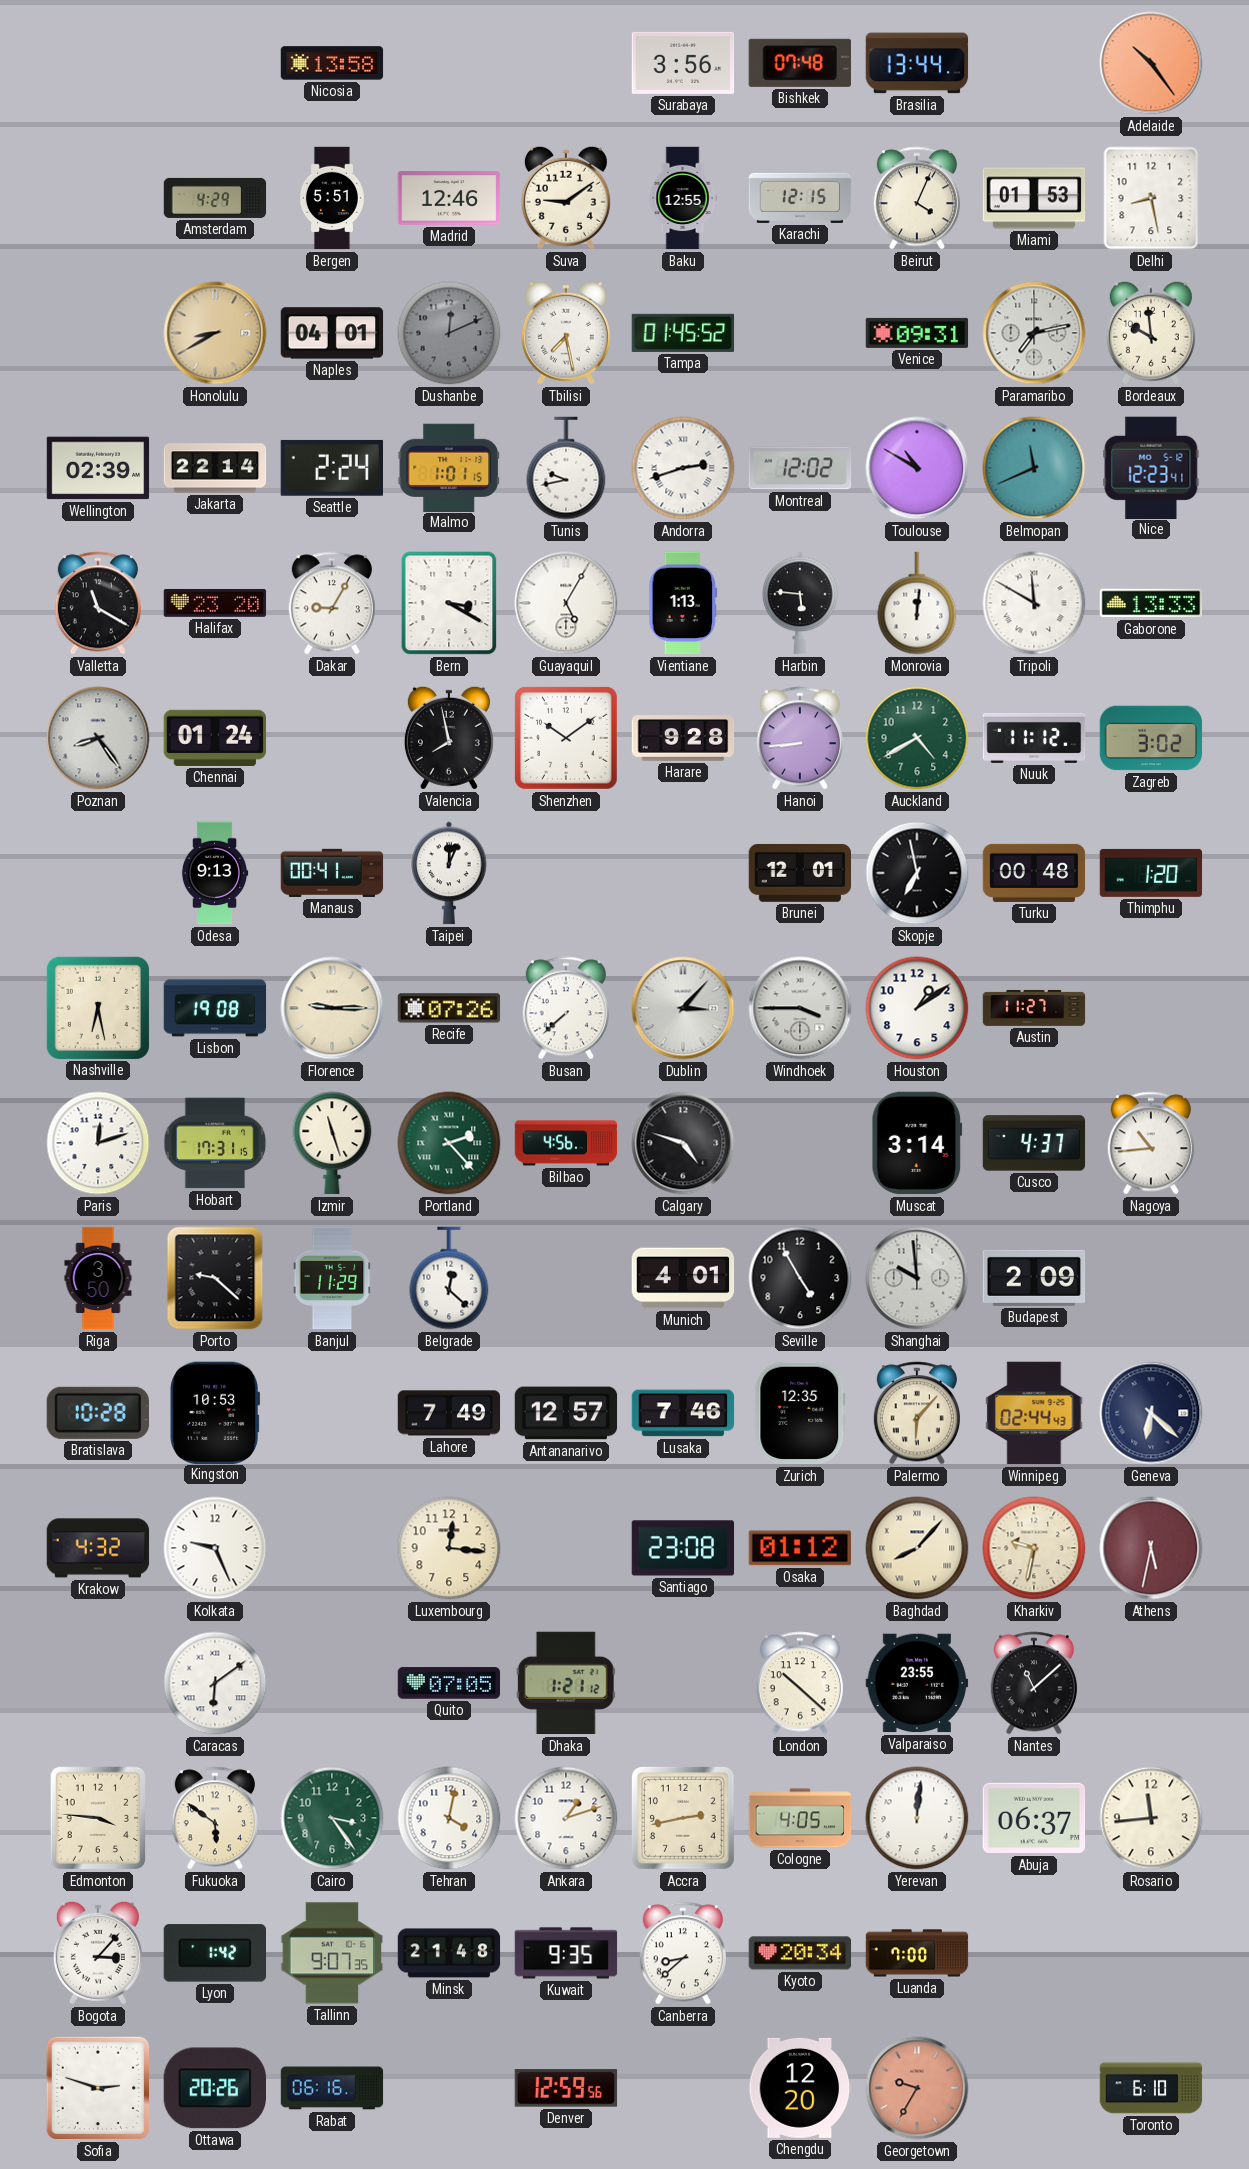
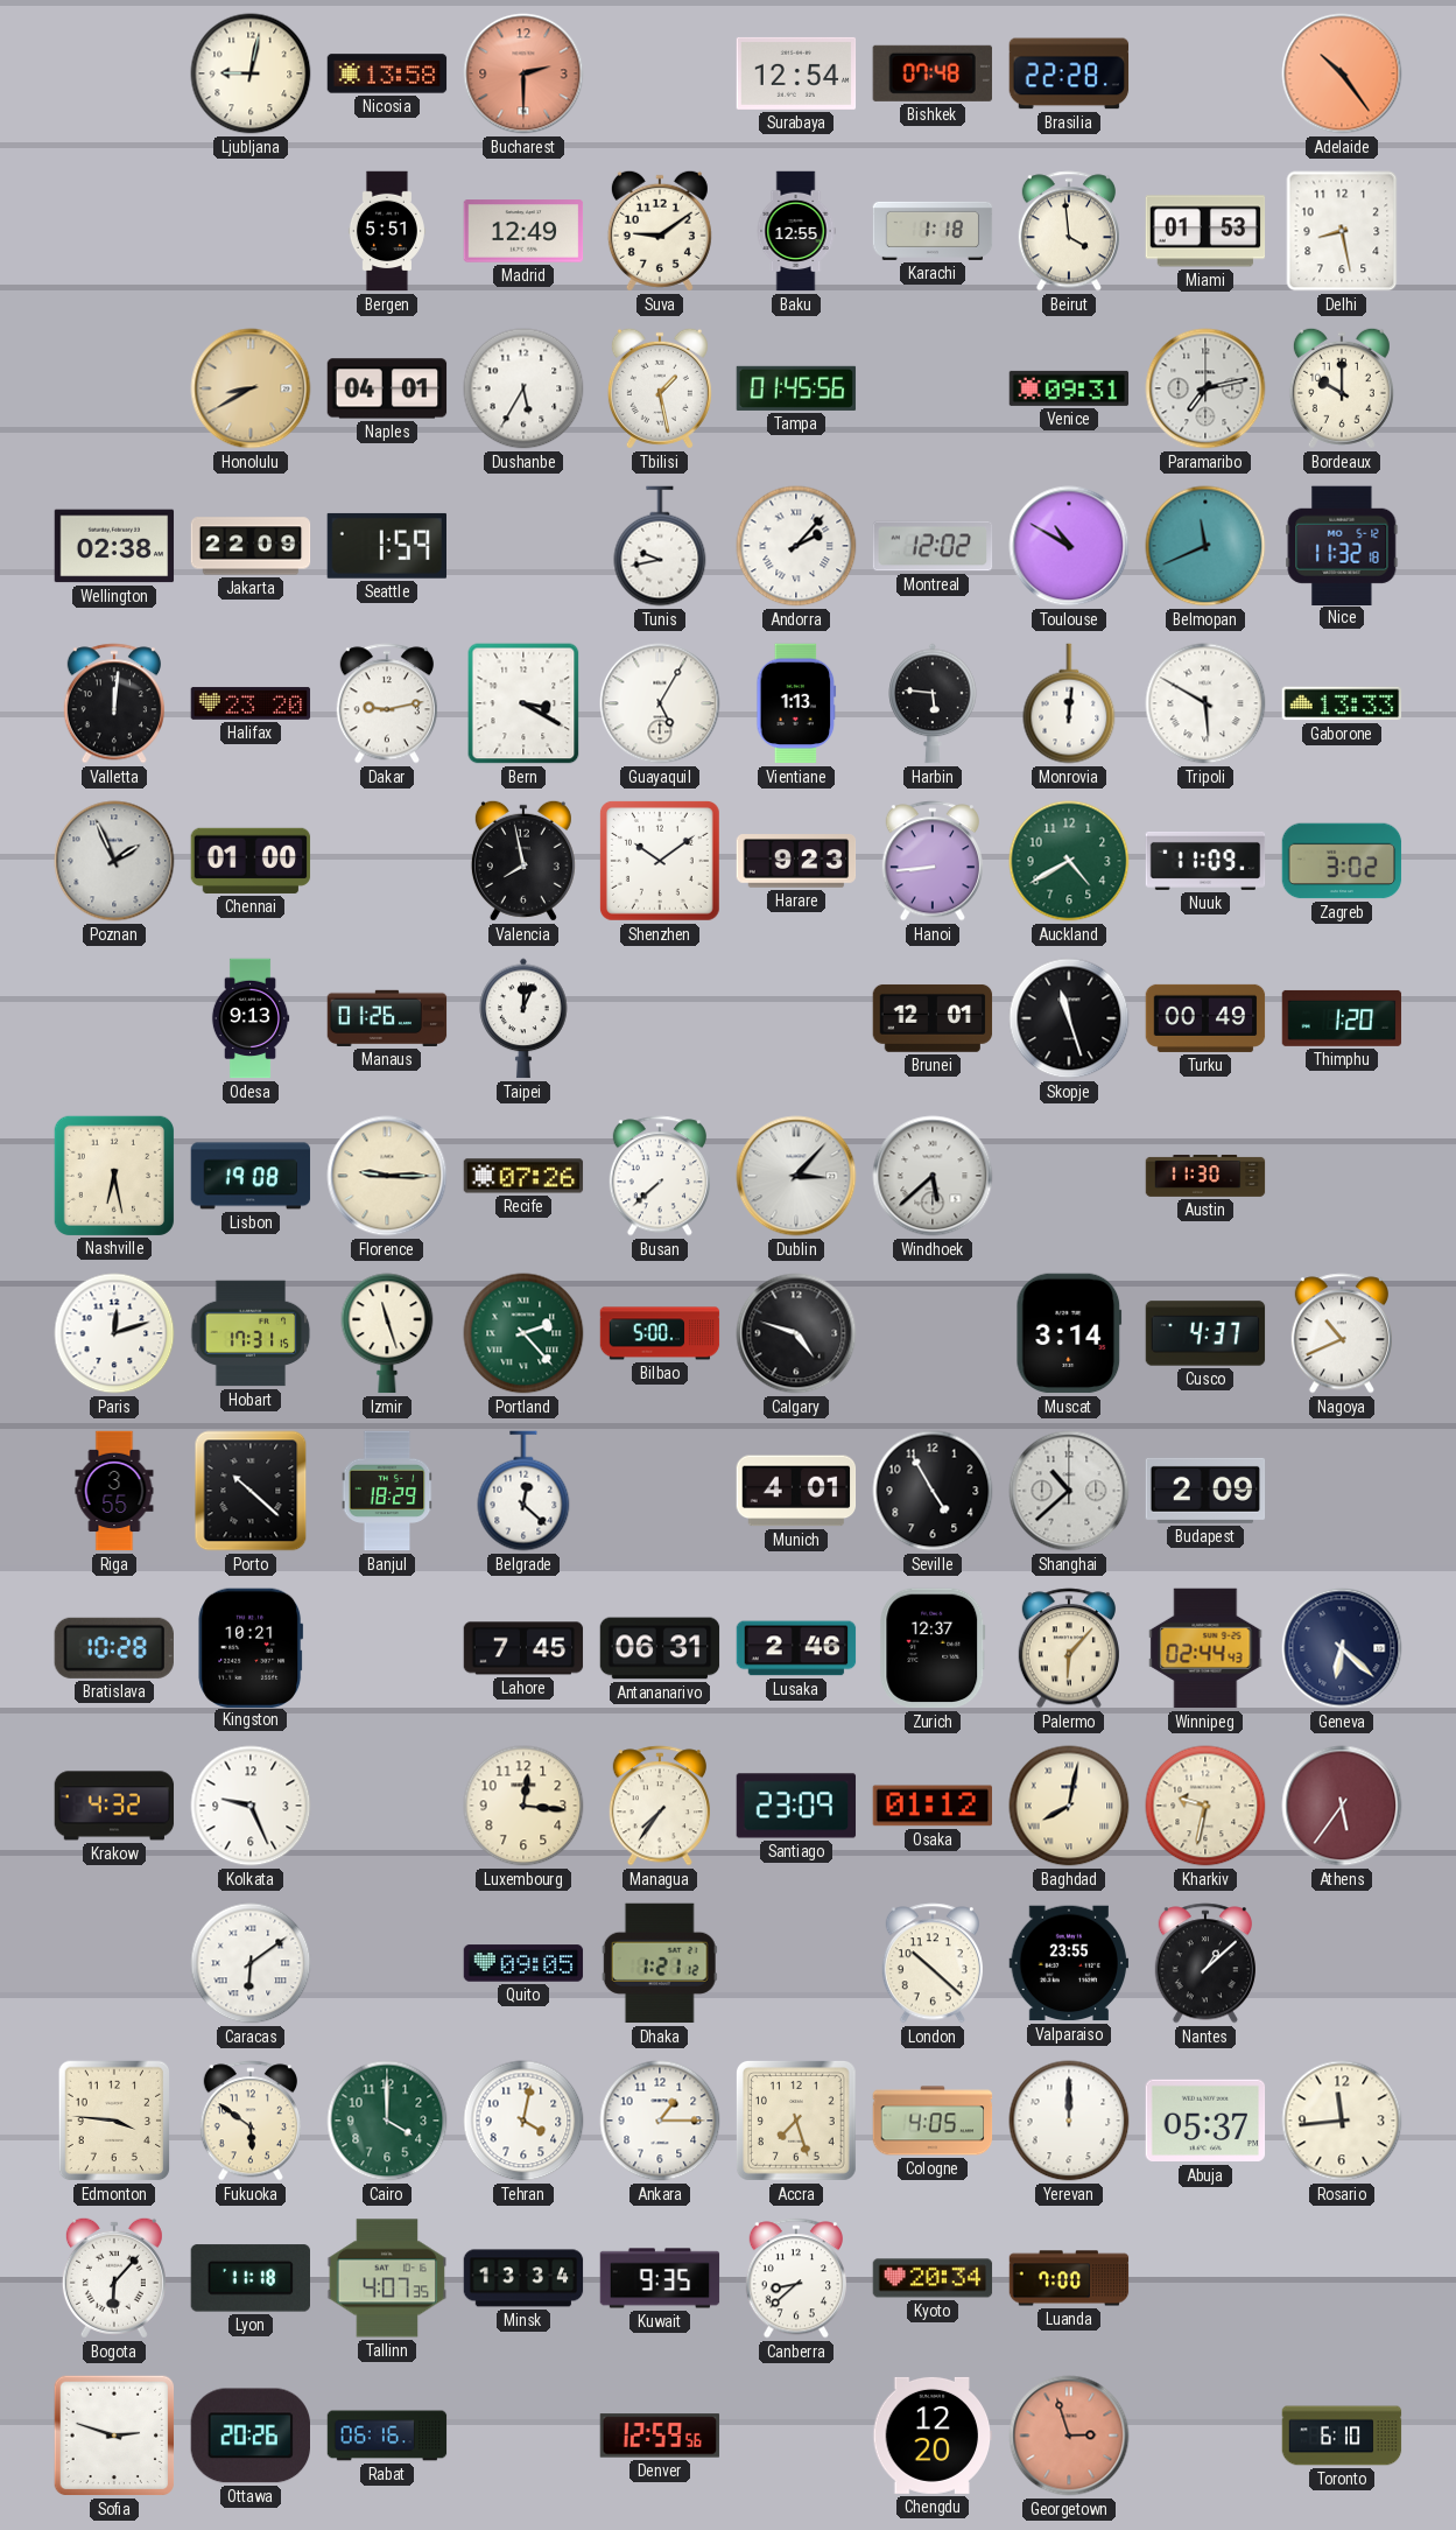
Ljubljana: none -> 9:02
Bucharest: none -> 2:30
Surabaya: 3:56 -> 12:54
Brasilia: 13:44 -> 22:28
Amsterdam: 4:29 -> none
Madrid: 12:46 -> 12:49
Karachi: 12:15 -> 1:18
Beirut: 4:04 -> 3:59
Dushanbe: 12:11 -> 5:35
Dushanbe dial: grey -> white
Tbilisi: 7:28 -> 1:28
Tampa: 01:45:52 -> 01:45:56
Bordeaux: 9:59 -> 10:00
Wellington: 02:39 -> 02:38
Jakarta: 22:14 -> 22:09
Seattle: 2:24 -> 1:59
Malmo: 1:01 -> none
Andorra: 2:42 -> 2:07
Nice: 12:23 -> 11:32
Valletta: 11:20 -> 12:01
Dakar: 9:05 -> 9:13
Tripoli: 11:50 -> 5:50
Poznan: 8:24 -> 1:56
Chennai: 01:24 -> 01:00
Harare: 9:28 -> 9:23
Nuuk: 11:12 -> 11:09
Manaus: 00:41 -> 01:26
Skopje: 6:58 -> 11:27
Turku: 00:48 -> 00:49
Windhoek: 3:45 -> 5:38
Houston: 1:09 -> none
Austin: 11:27 -> 11:30
Bilbao: 4:56 -> 5:00
Nagoya: 10:44 -> 10:41
Riga: 3:50 -> 3:55
Porto: 9:22 -> 10:22
Banjul: 11:29 -> 18:29
Shanghai: 9:59 -> 10:38
Kingston: 10:53 -> 10:21
Lahore: 7:49 -> 7:45
Antananarivo: 12:57 -> 06:31
Lusaka: 7:46 -> 2:46
Zurich: 12:35 -> 12:37
Managua: none -> 7:36
Santiago: 23:08 -> 23:09
Baghdad: 8:07 -> 8:02
Athens: 5:32 -> 5:36
Quito: 07:05 -> 09:05
Nantes: 11:08 -> 1:08
Cairo: 3:24 -> 4:00
Ankara: 1:12 -> 1:15
Accra: 2:43 -> 7:27
Yerevan: 12:01 -> 12:00
Abuja: 06:37 -> 05:37
Bogota: 3:07 -> 6:07
Lyon: 1:42 -> 11:18
Tallinn: 9:07 -> 4:07
Minsk: 21:48 -> 13:34
Georgetown: 9:35 -> 2:57
